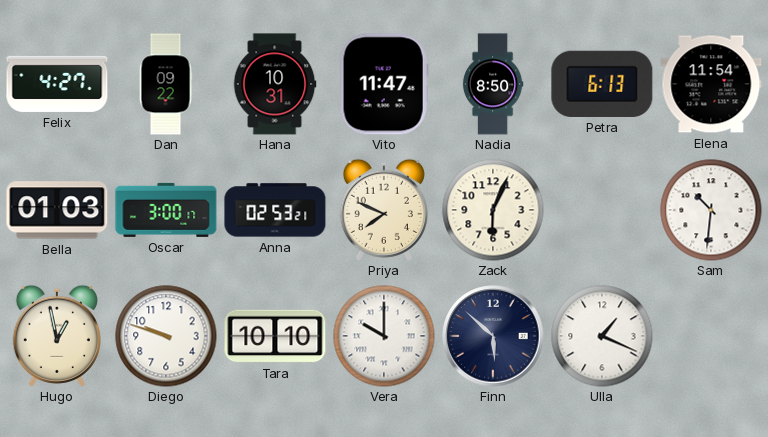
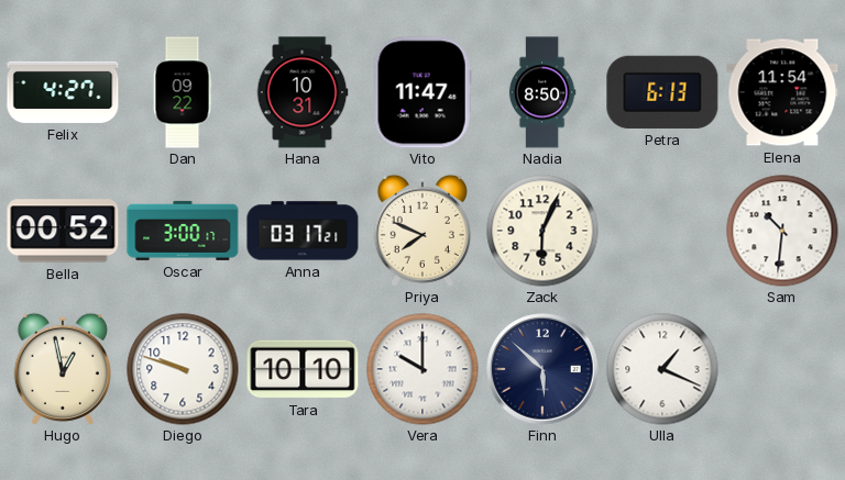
Bella: 01:03 -> 00:52
Anna: 02:53 -> 03:17
